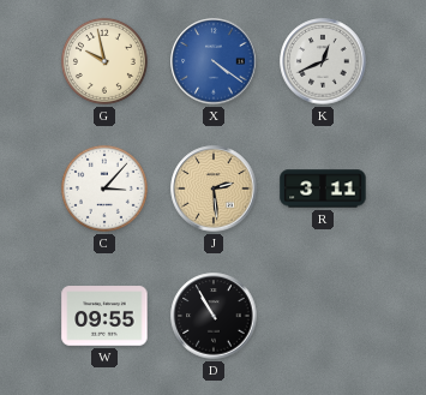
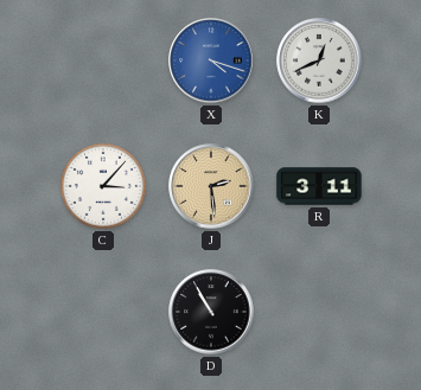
G: 9:58 -> none
X: 4:21 -> 4:18
W: 09:55 -> none
